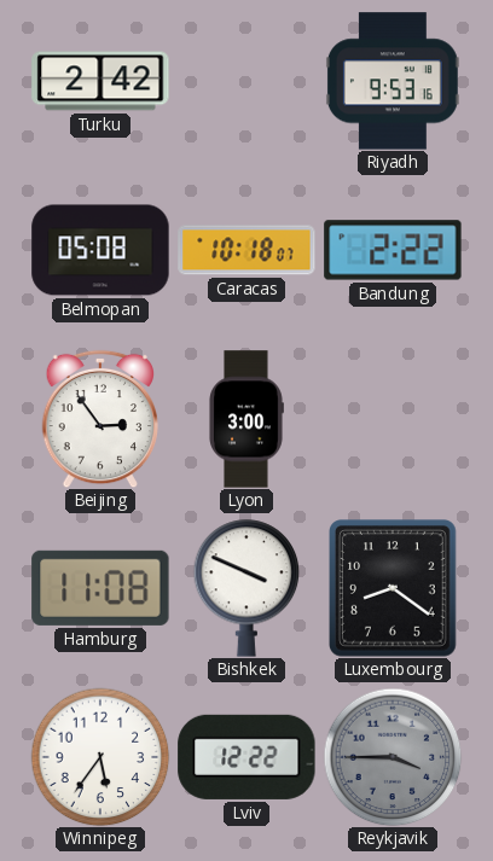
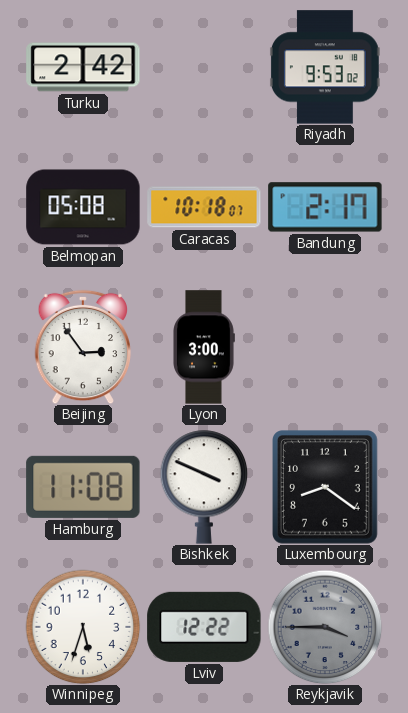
Riyadh: 9:53:16 -> 9:53:02
Bandung: 2:22 -> 2:17
Winnipeg: 5:36 -> 5:33
